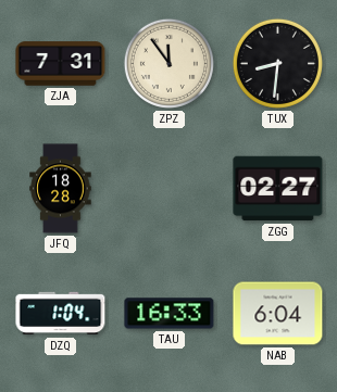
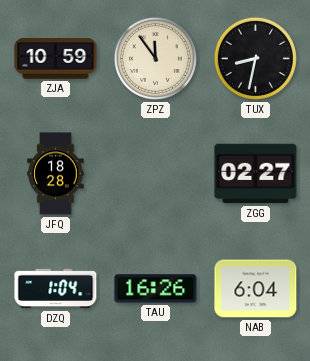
ZJA: 7:31 -> 10:59
TUX: 8:31 -> 8:32
TAU: 16:33 -> 16:26
